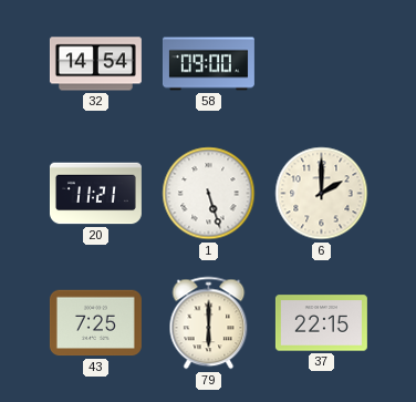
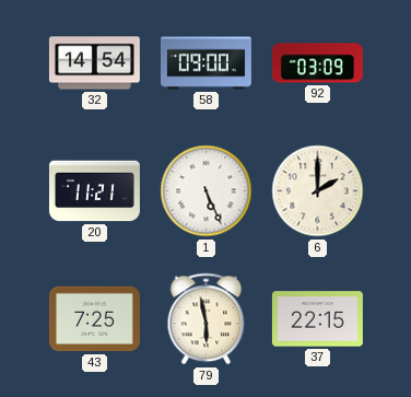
92: none -> 03:09
1: 5:27 -> 5:26
79: 6:00 -> 5:58
